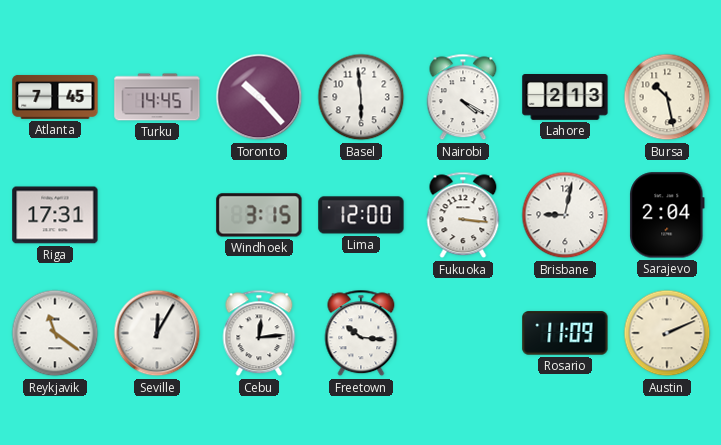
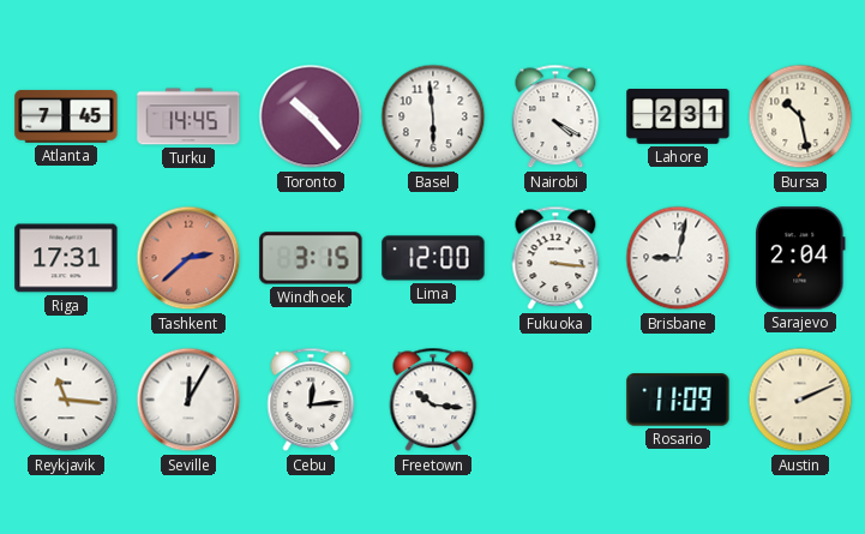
Lahore: 2:13 -> 2:31
Tashkent: none -> 2:38
Reykjavik: 11:21 -> 11:16
